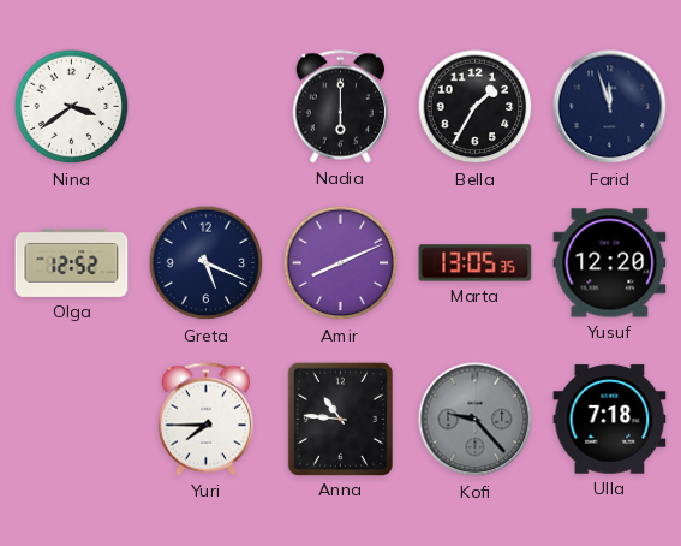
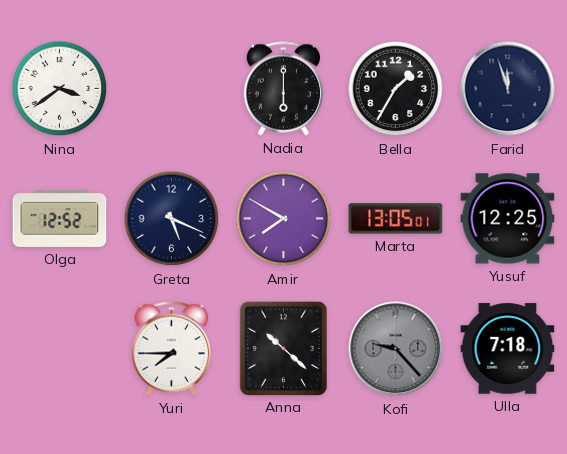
Amir: 8:11 -> 7:50
Marta: 13:05:35 -> 13:05:01
Yusuf: 12:20 -> 12:25
Anna: 10:46 -> 10:22
